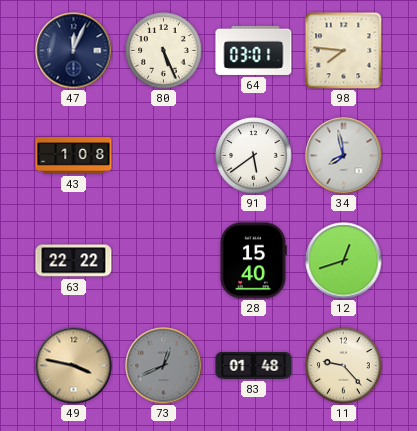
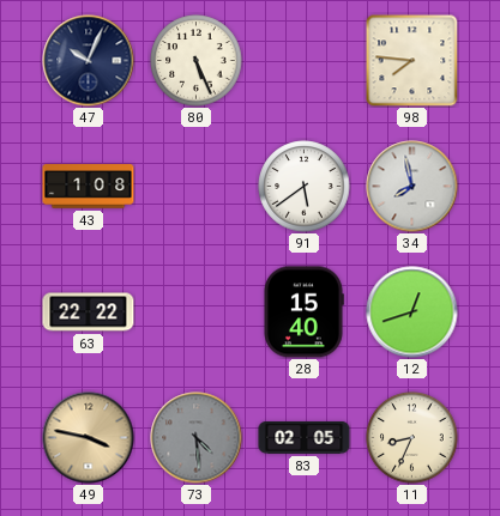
47: 12:04 -> 10:04
64: 03:01 -> none
73: 12:41 -> 4:29
83: 01:48 -> 02:05
11: 9:23 -> 8:34
